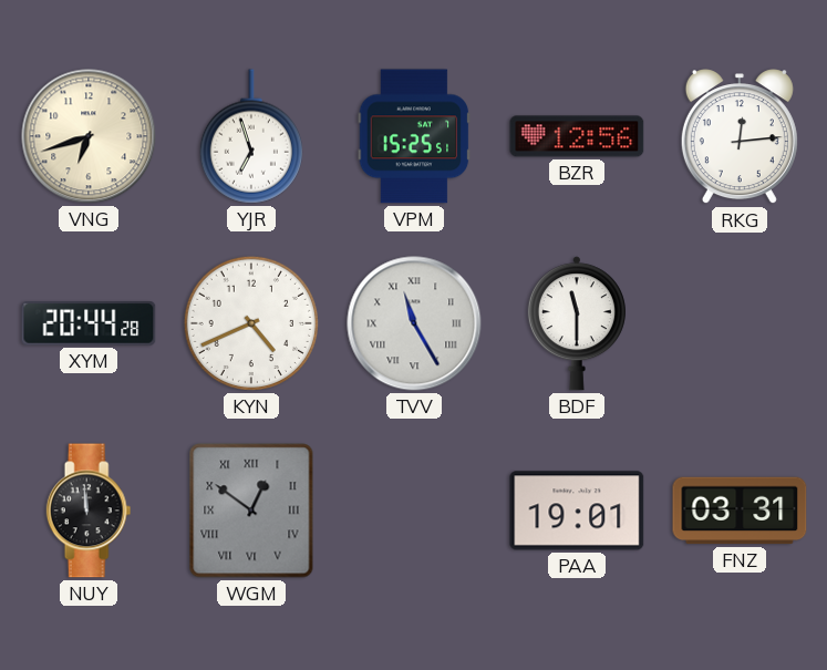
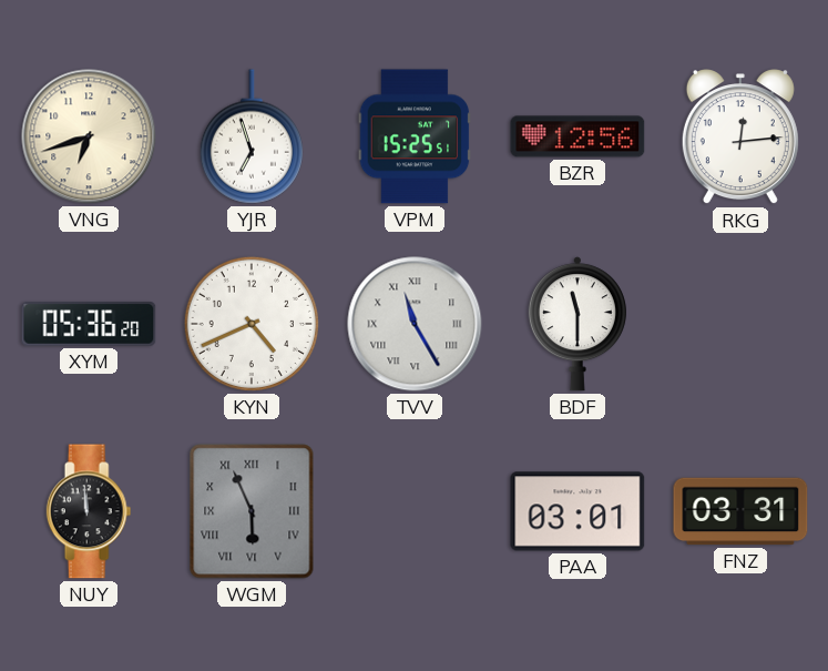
XYM: 20:44 -> 05:36
WGM: 12:51 -> 5:56
PAA: 19:01 -> 03:01
